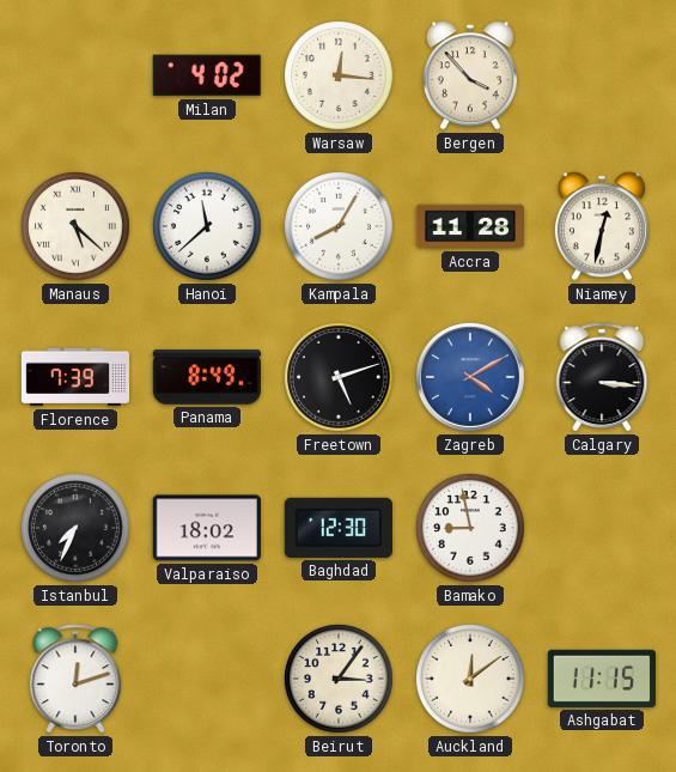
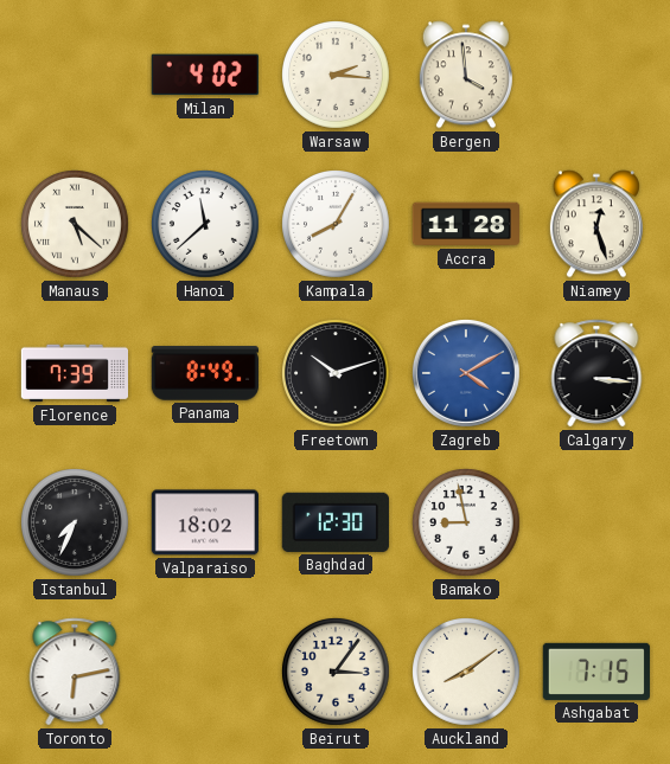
Warsaw: 12:16 -> 2:16
Bergen: 3:53 -> 3:59
Niamey: 12:32 -> 12:27
Freetown: 5:12 -> 10:12
Toronto: 12:12 -> 6:13
Auckland: 12:09 -> 8:09
Ashgabat: 11:15 -> 7:15
